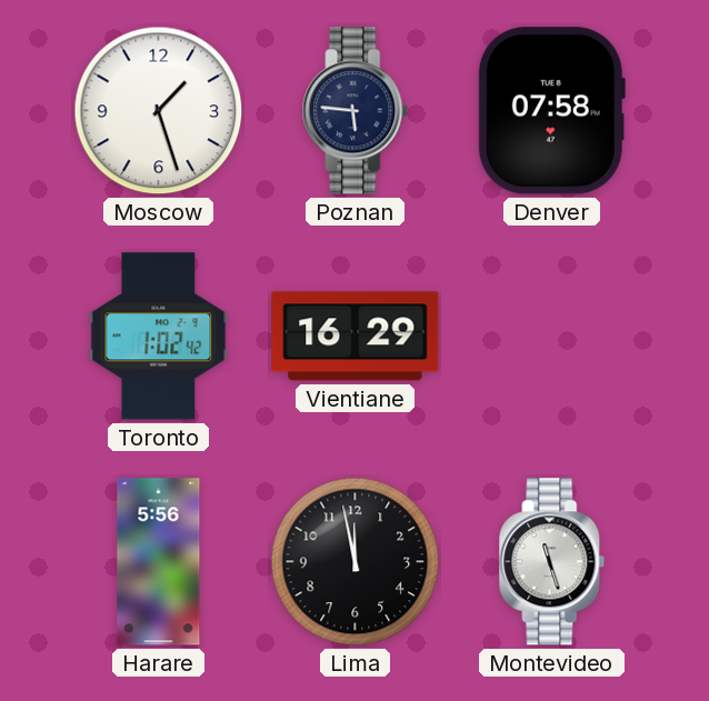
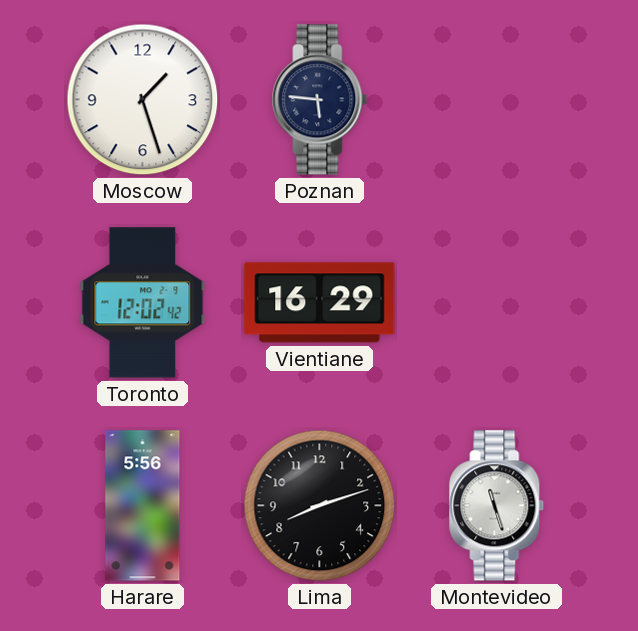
Denver: 07:58 -> none
Toronto: 1:02 -> 12:02
Lima: 11:58 -> 8:12
